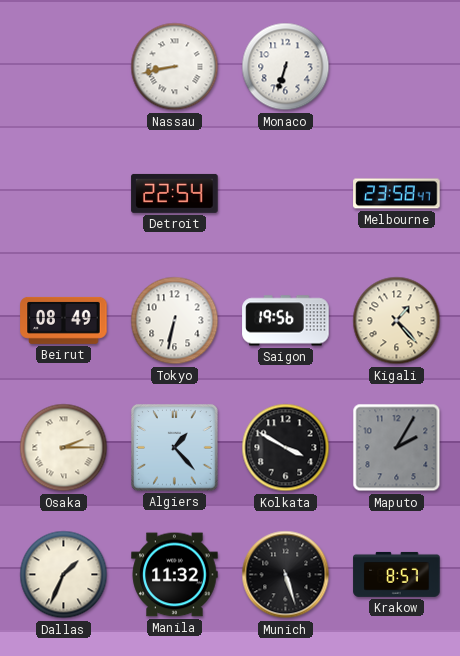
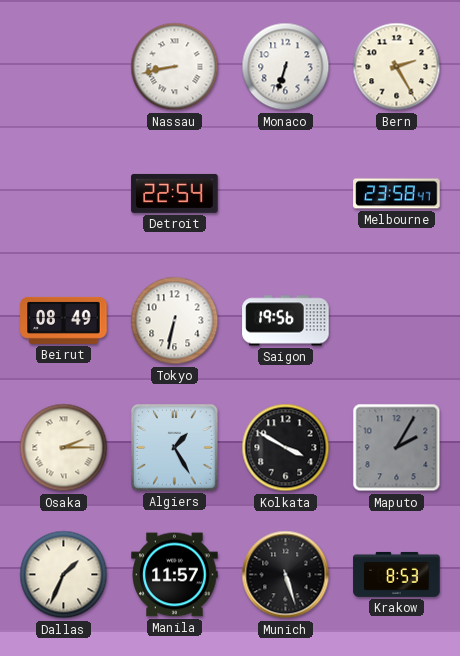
Bern: none -> 2:25
Kigali: 1:23 -> none
Algiers: 1:23 -> 1:25
Manila: 11:32 -> 11:57
Krakow: 8:57 -> 8:53
